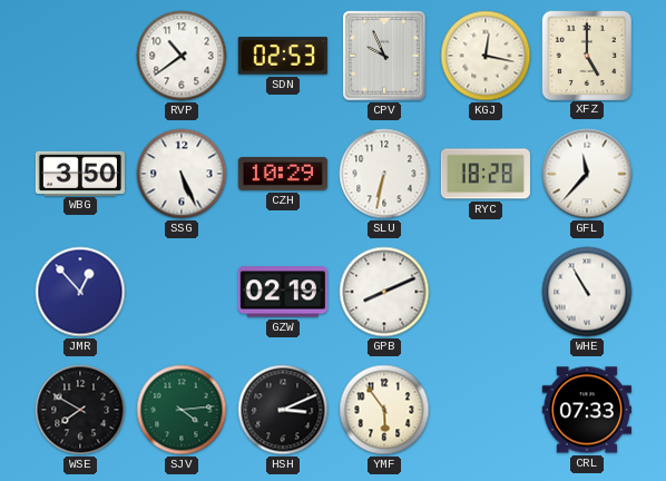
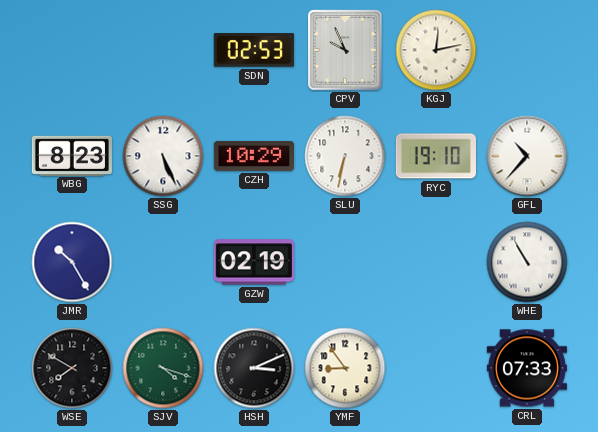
RVP: 10:39 -> none
KGJ: 12:17 -> 12:13
XFZ: 5:00 -> none
WBG: 3:50 -> 8:23
RYC: 18:28 -> 19:10
GFL: 11:37 -> 10:37
JMR: 12:53 -> 10:25
GPB: 8:11 -> none
SJV: 4:14 -> 4:18
YMF: 5:54 -> 8:54
